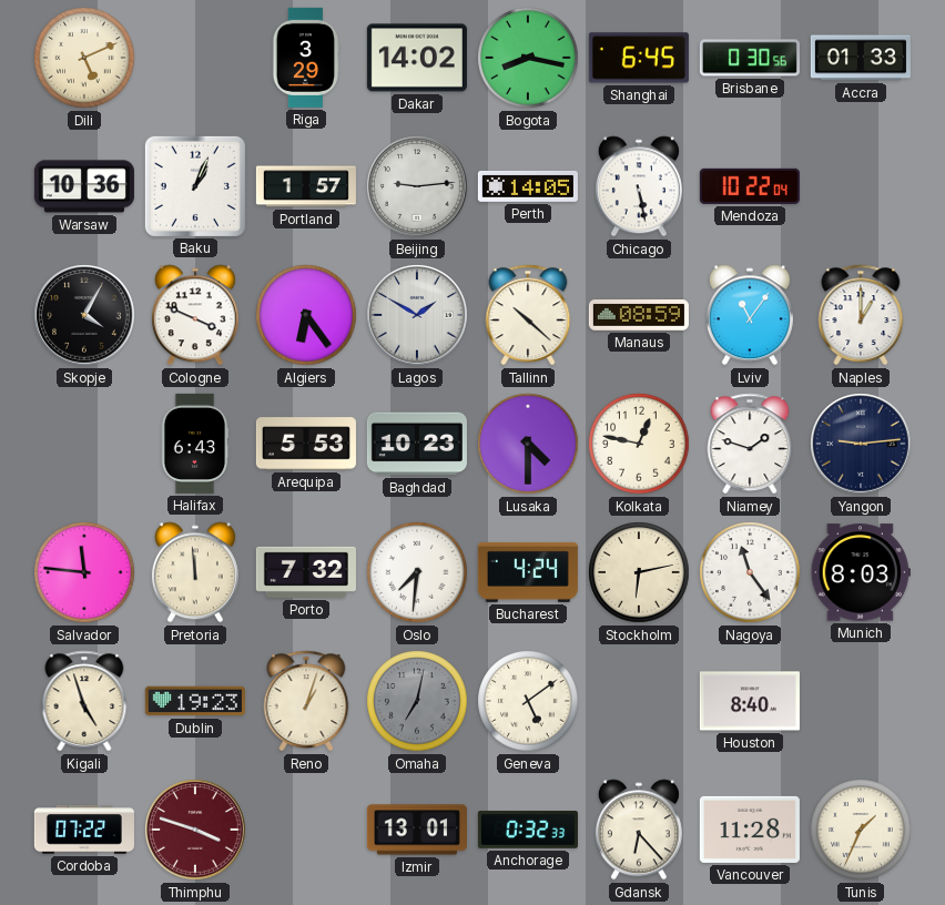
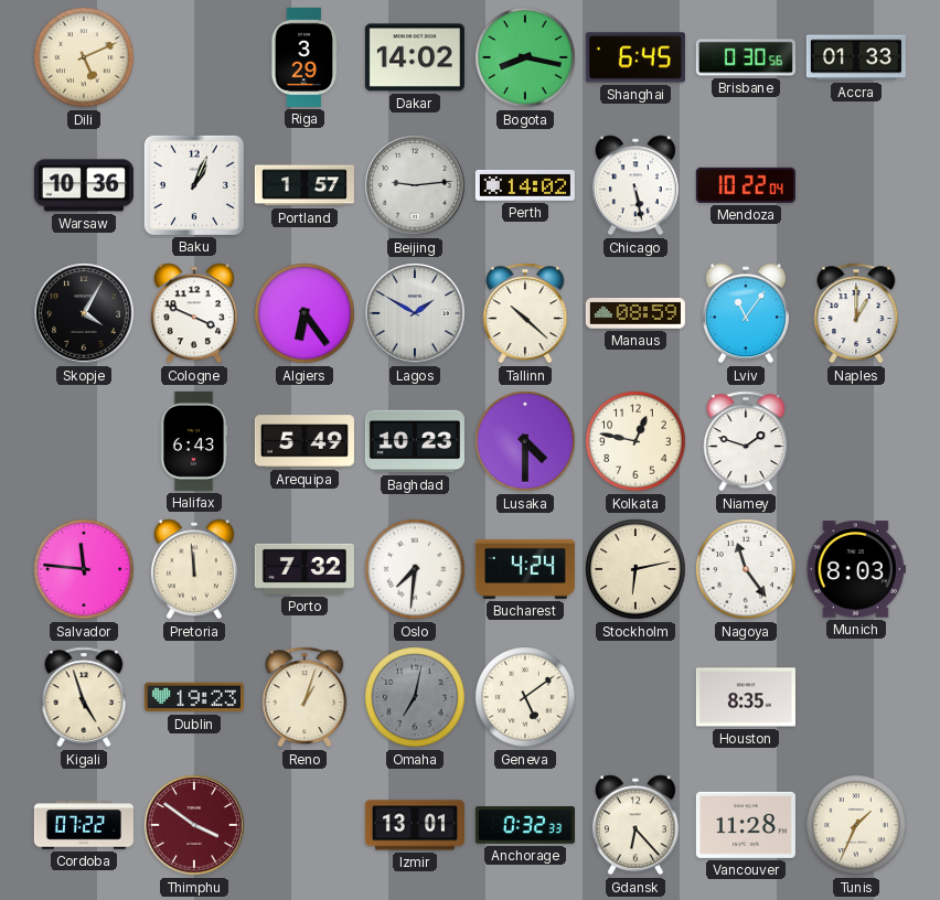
Perth: 14:05 -> 14:02
Arequipa: 5:53 -> 5:49
Yangon: 9:14 -> none
Houston: 8:40 -> 8:35
Thimphu: 3:48 -> 3:51
